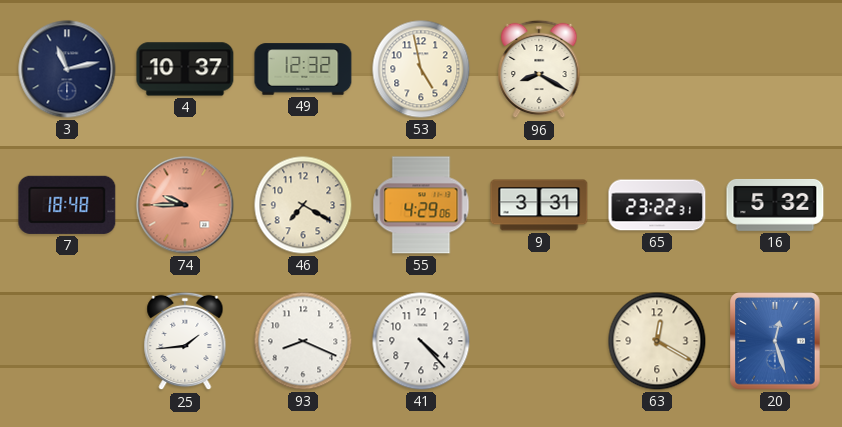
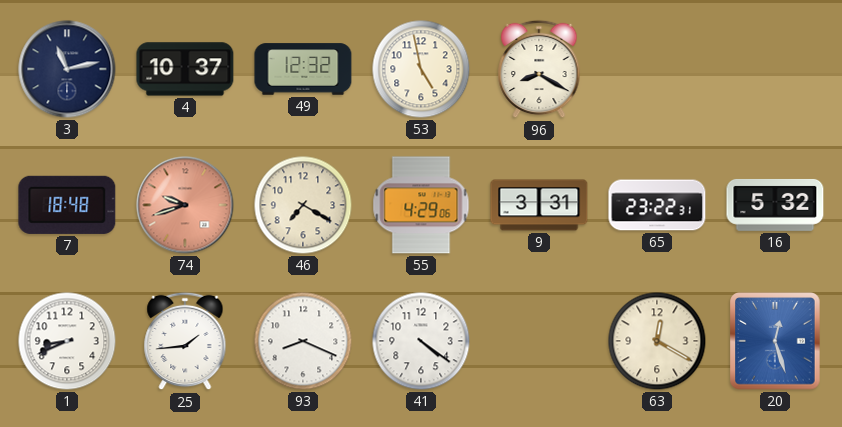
74: 9:45 -> 9:42
1: none -> 8:41
41: 4:23 -> 4:21
